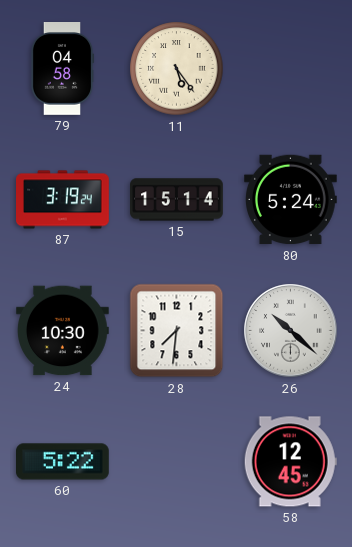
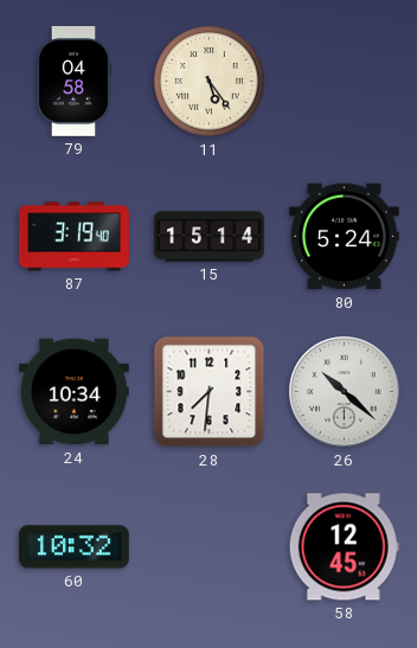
87: 3:19:24 -> 3:19:40
24: 10:30 -> 10:34
60: 5:22 -> 10:32
